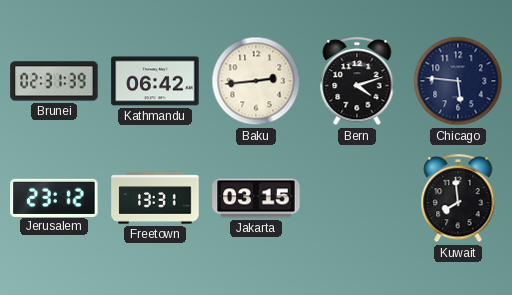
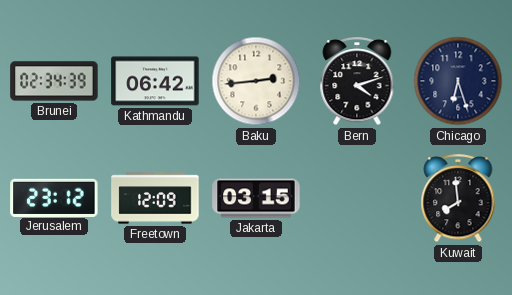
Brunei: 02:31 -> 02:34
Chicago: 5:46 -> 6:27
Freetown: 13:31 -> 12:09
